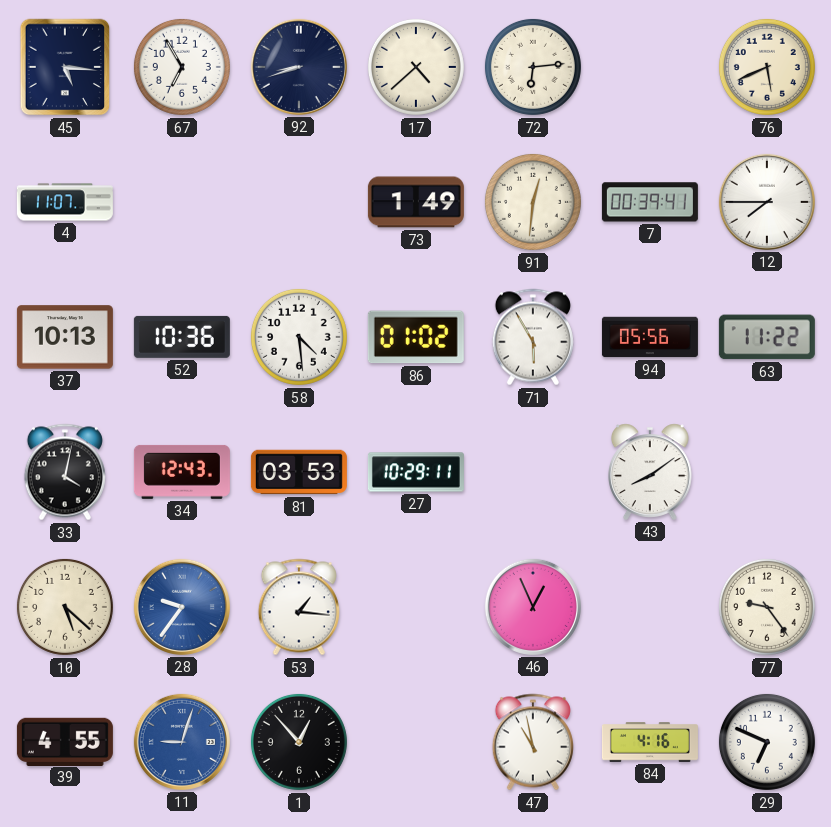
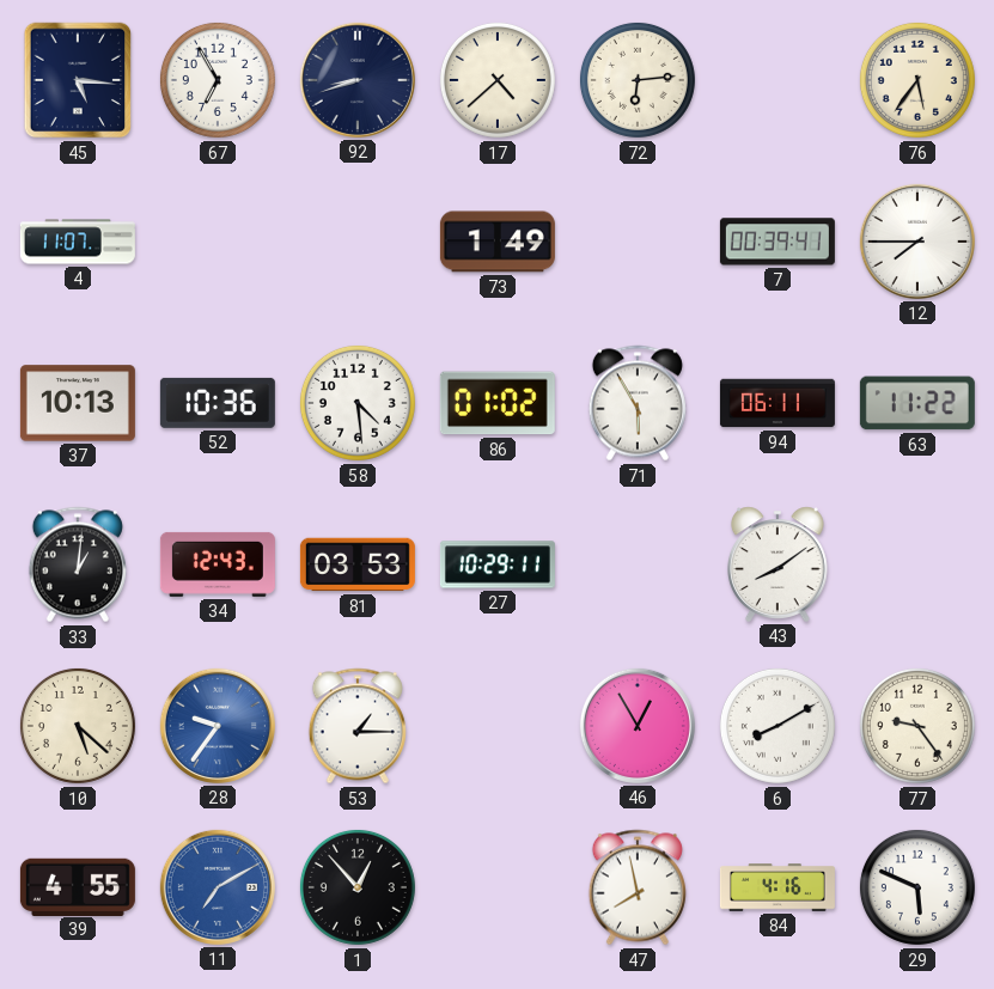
76: 5:41 -> 5:36
91: 12:31 -> none
94: 05:56 -> 06:11
33: 4:02 -> 1:01
53: 1:16 -> 1:15
46: 12:56 -> 12:55
6: none -> 8:10
11: 9:03 -> 7:10
47: 10:58 -> 7:58
29: 6:49 -> 5:49
